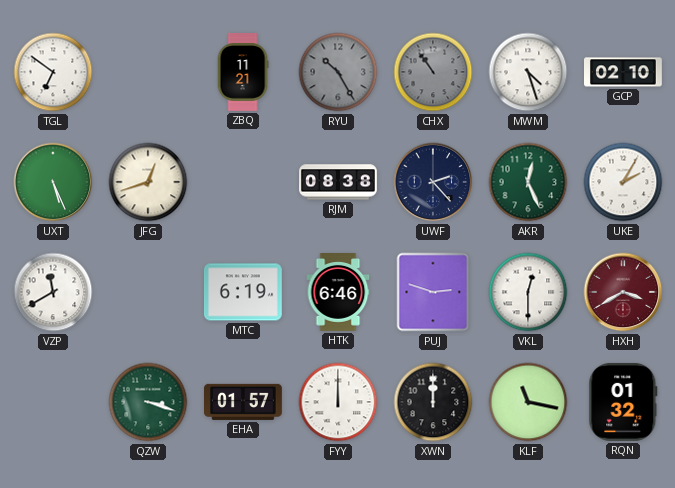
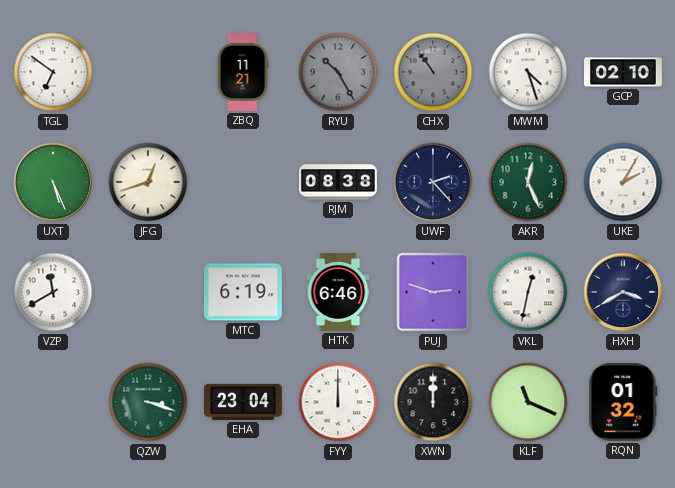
VKL: 12:30 -> 12:32
HXH dial: burgundy -> navy
EHA: 01:57 -> 23:04
KLF: 11:17 -> 11:19
